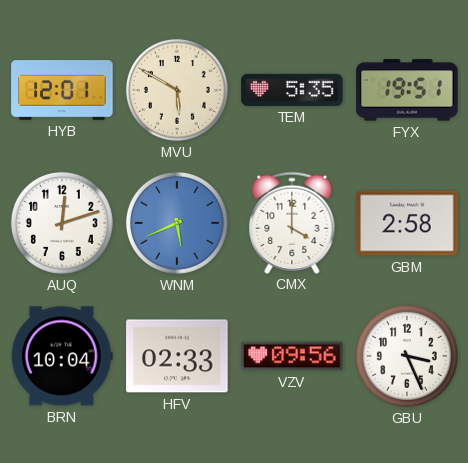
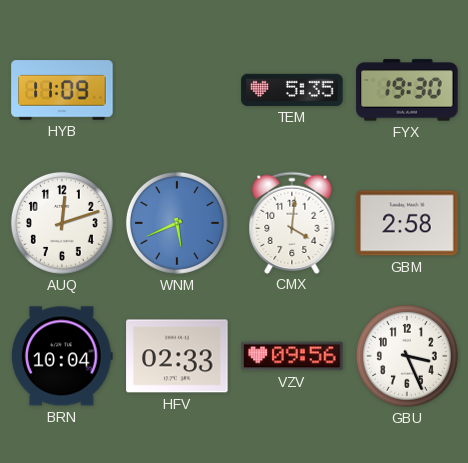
HYB: 12:01 -> 11:09
MVU: 5:50 -> none
FYX: 19:51 -> 19:30
CMX: 4:00 -> 4:01
